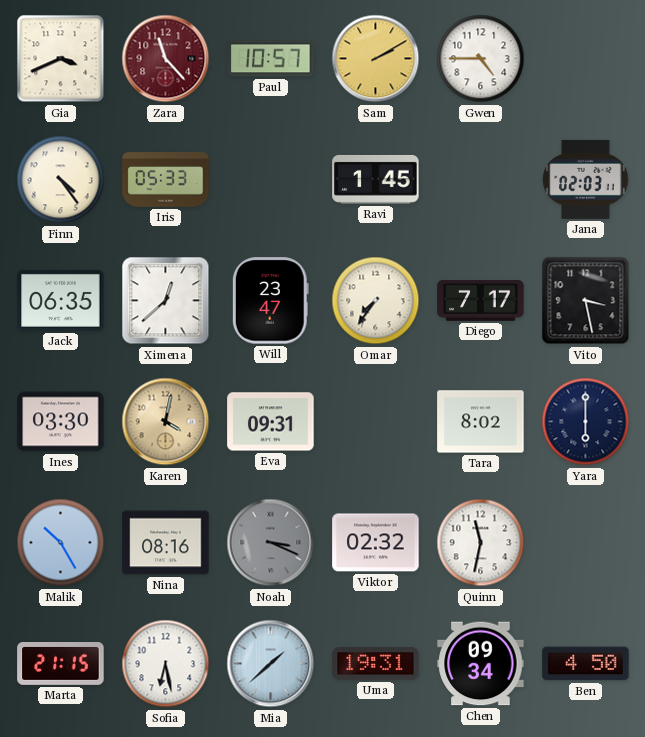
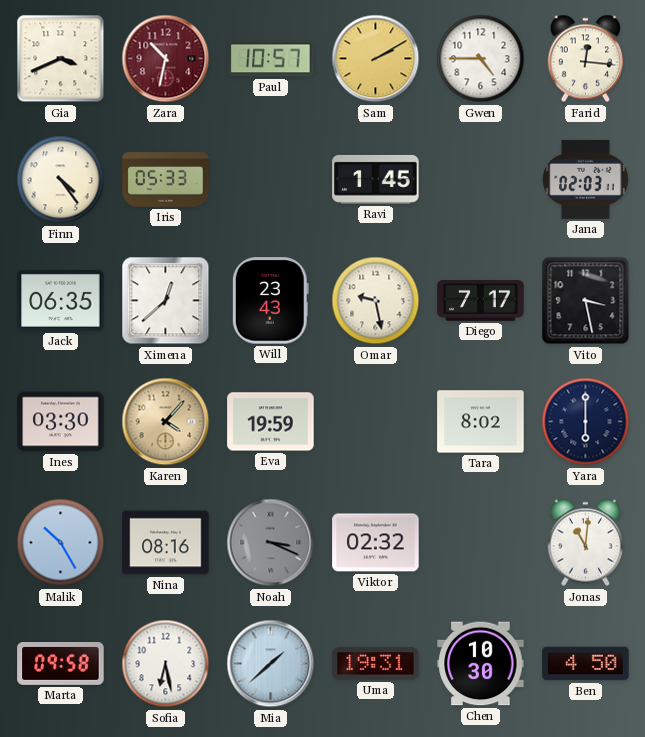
Zara: 11:23 -> 10:32
Farid: none -> 12:16
Will: 23:47 -> 23:43
Omar: 7:36 -> 9:28
Karen: 4:02 -> 4:07
Eva: 09:31 -> 19:59
Quinn: 11:32 -> none
Jonas: none -> 11:01
Marta: 21:15 -> 09:58
Chen: 09:34 -> 10:30
